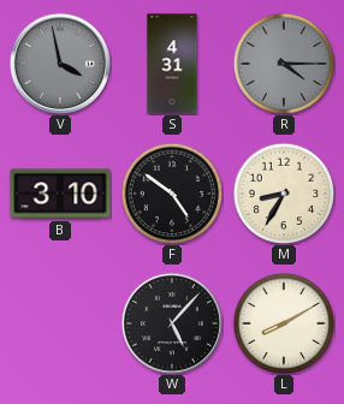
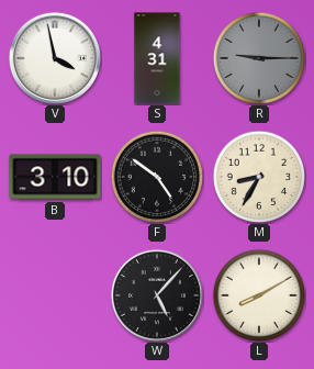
V dial: grey -> white
R: 4:15 -> 9:15
